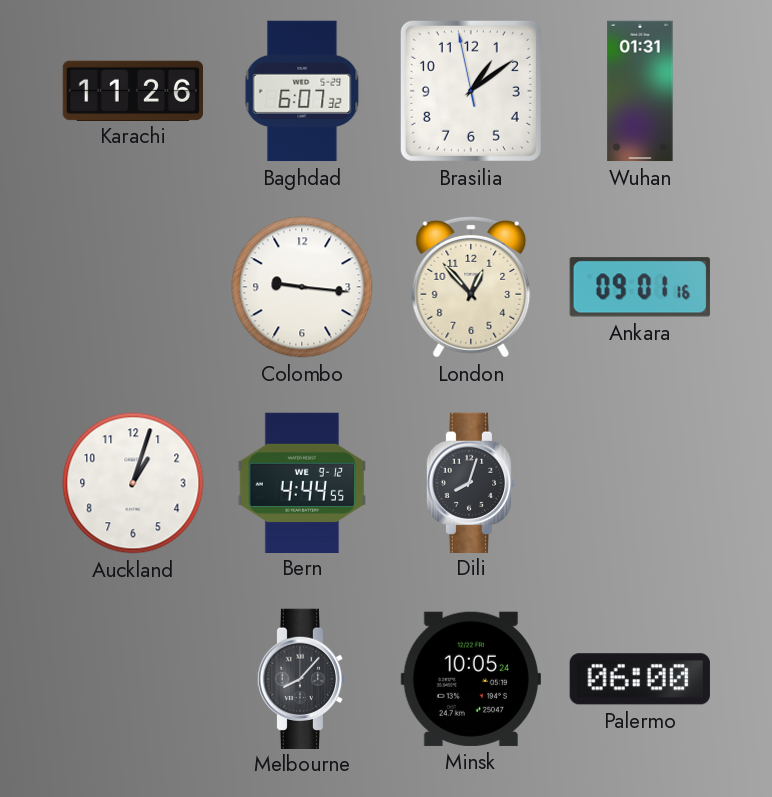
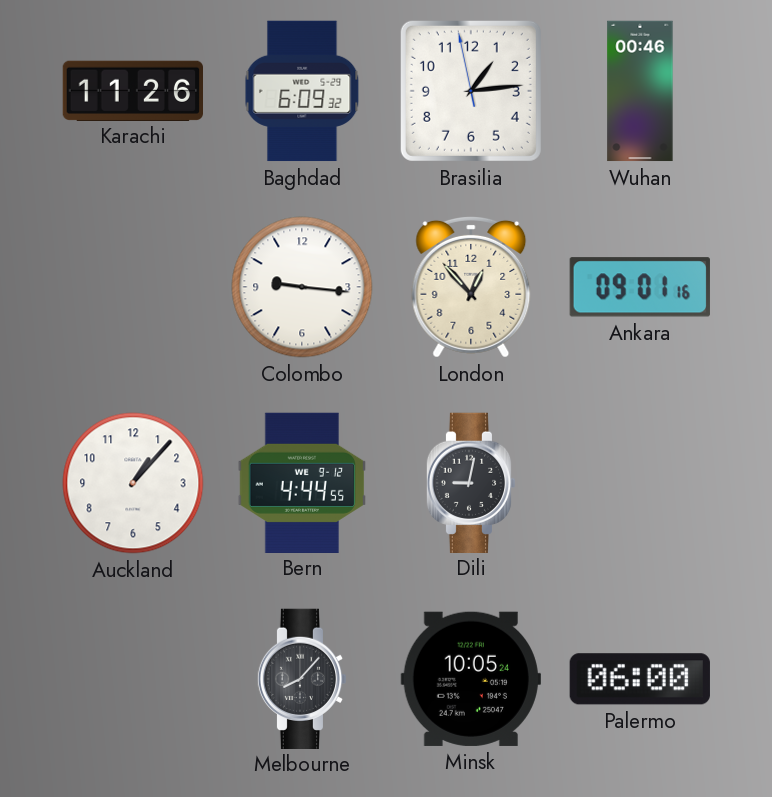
Baghdad: 6:07 -> 6:09
Brasilia: 1:08 -> 1:13
Wuhan: 01:31 -> 00:46
Auckland: 1:03 -> 1:07
Dili: 8:03 -> 9:02
